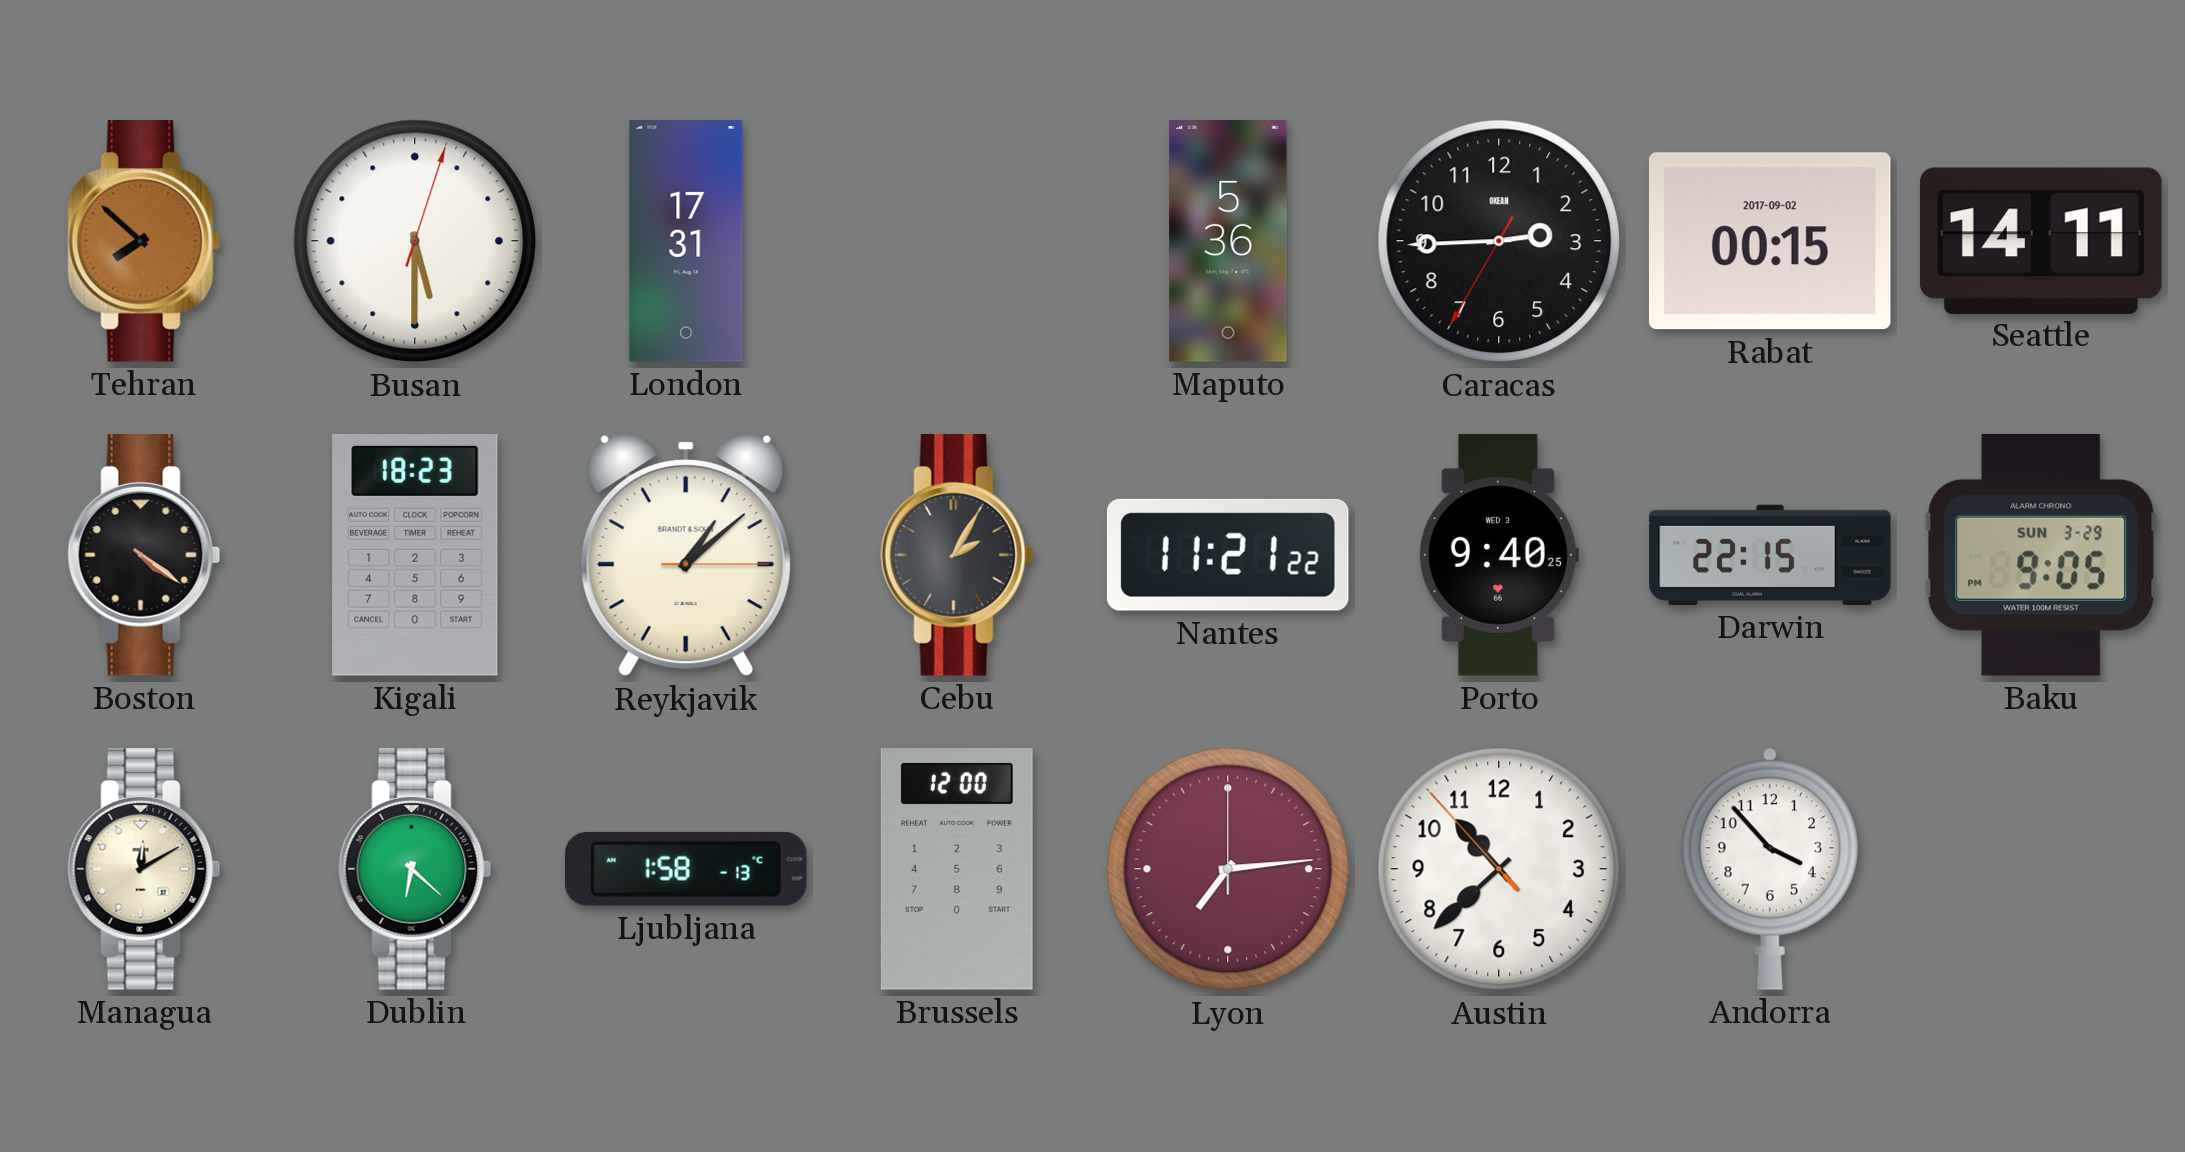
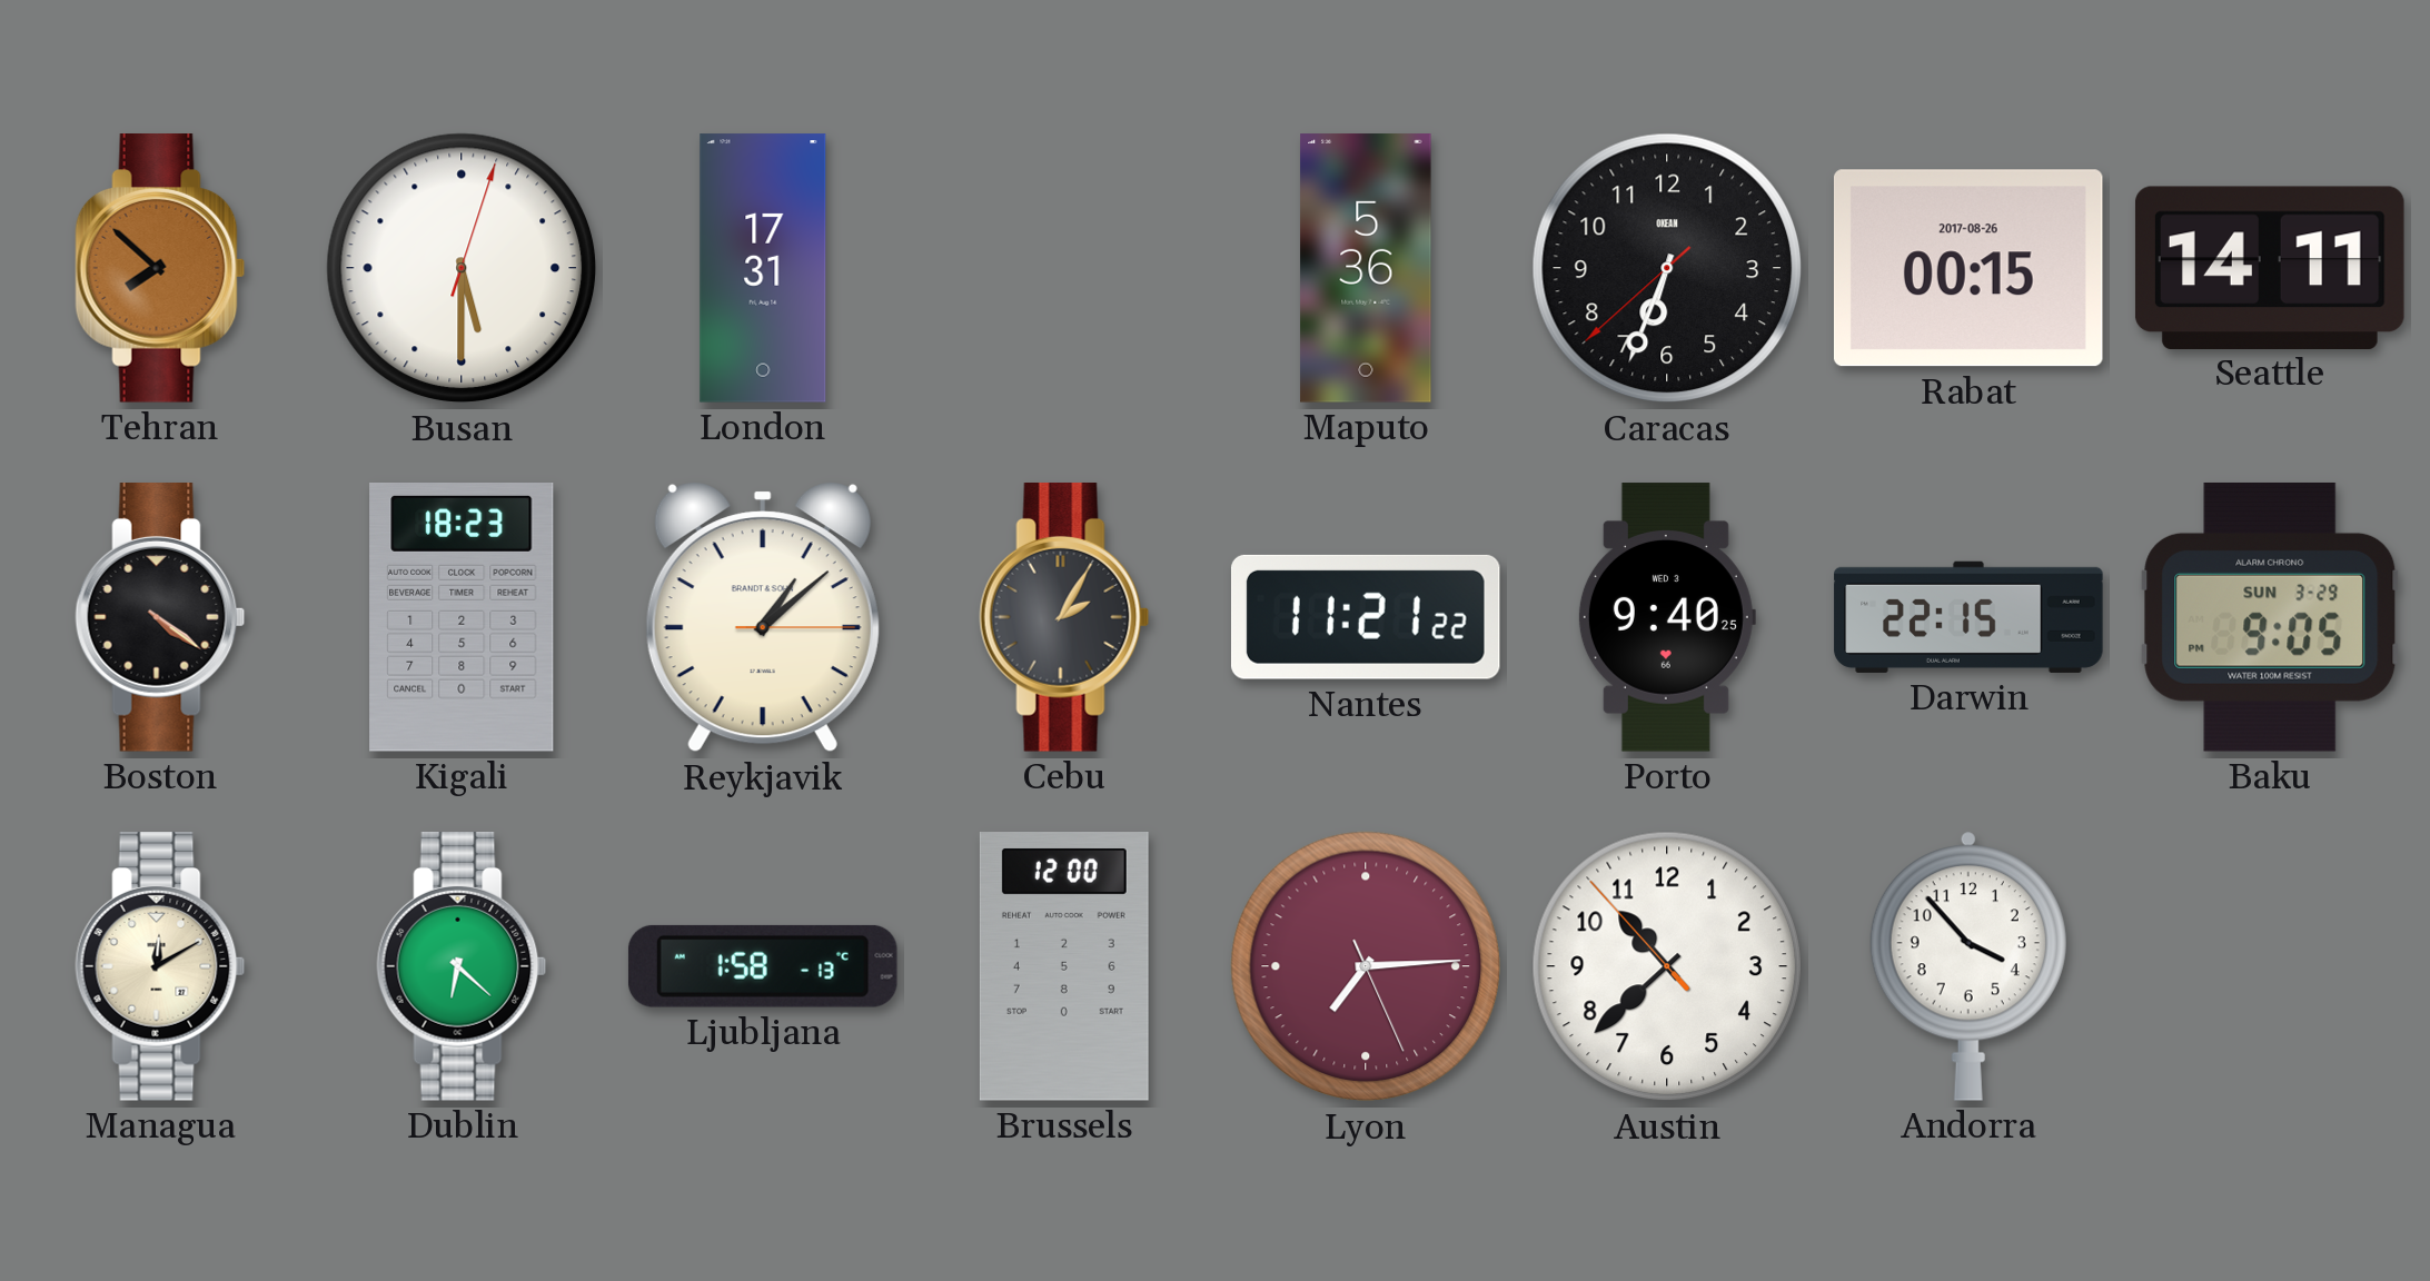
Caracas: 2:44 -> 6:33
Rabat date: 2017-09-02 -> 2017-08-26
Lyon: 7:14:00 -> 7:14:26
